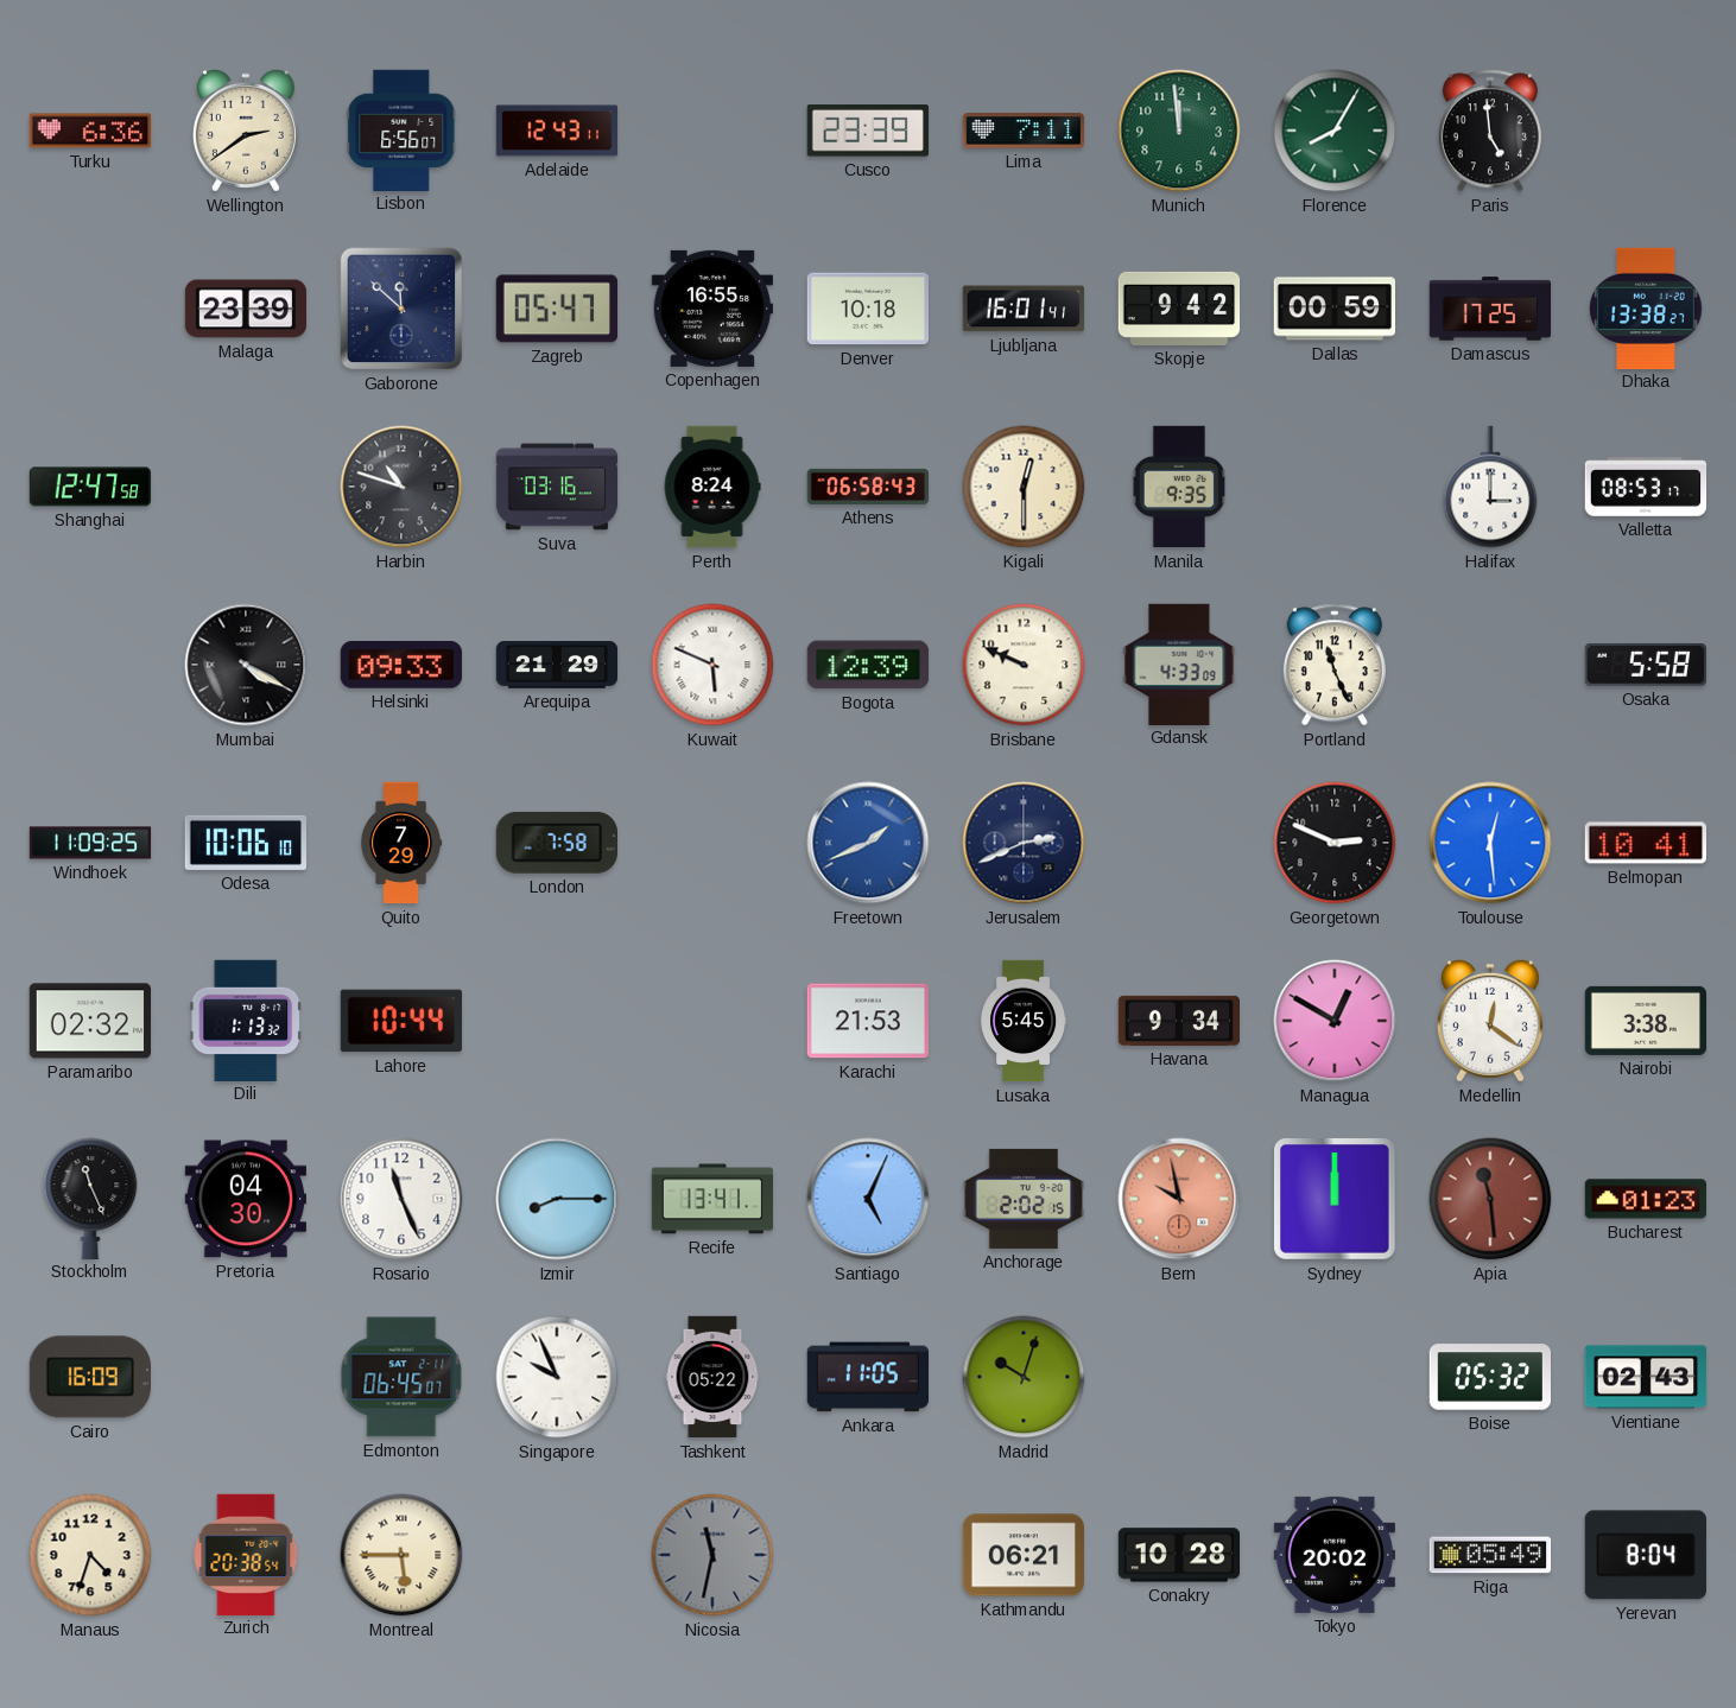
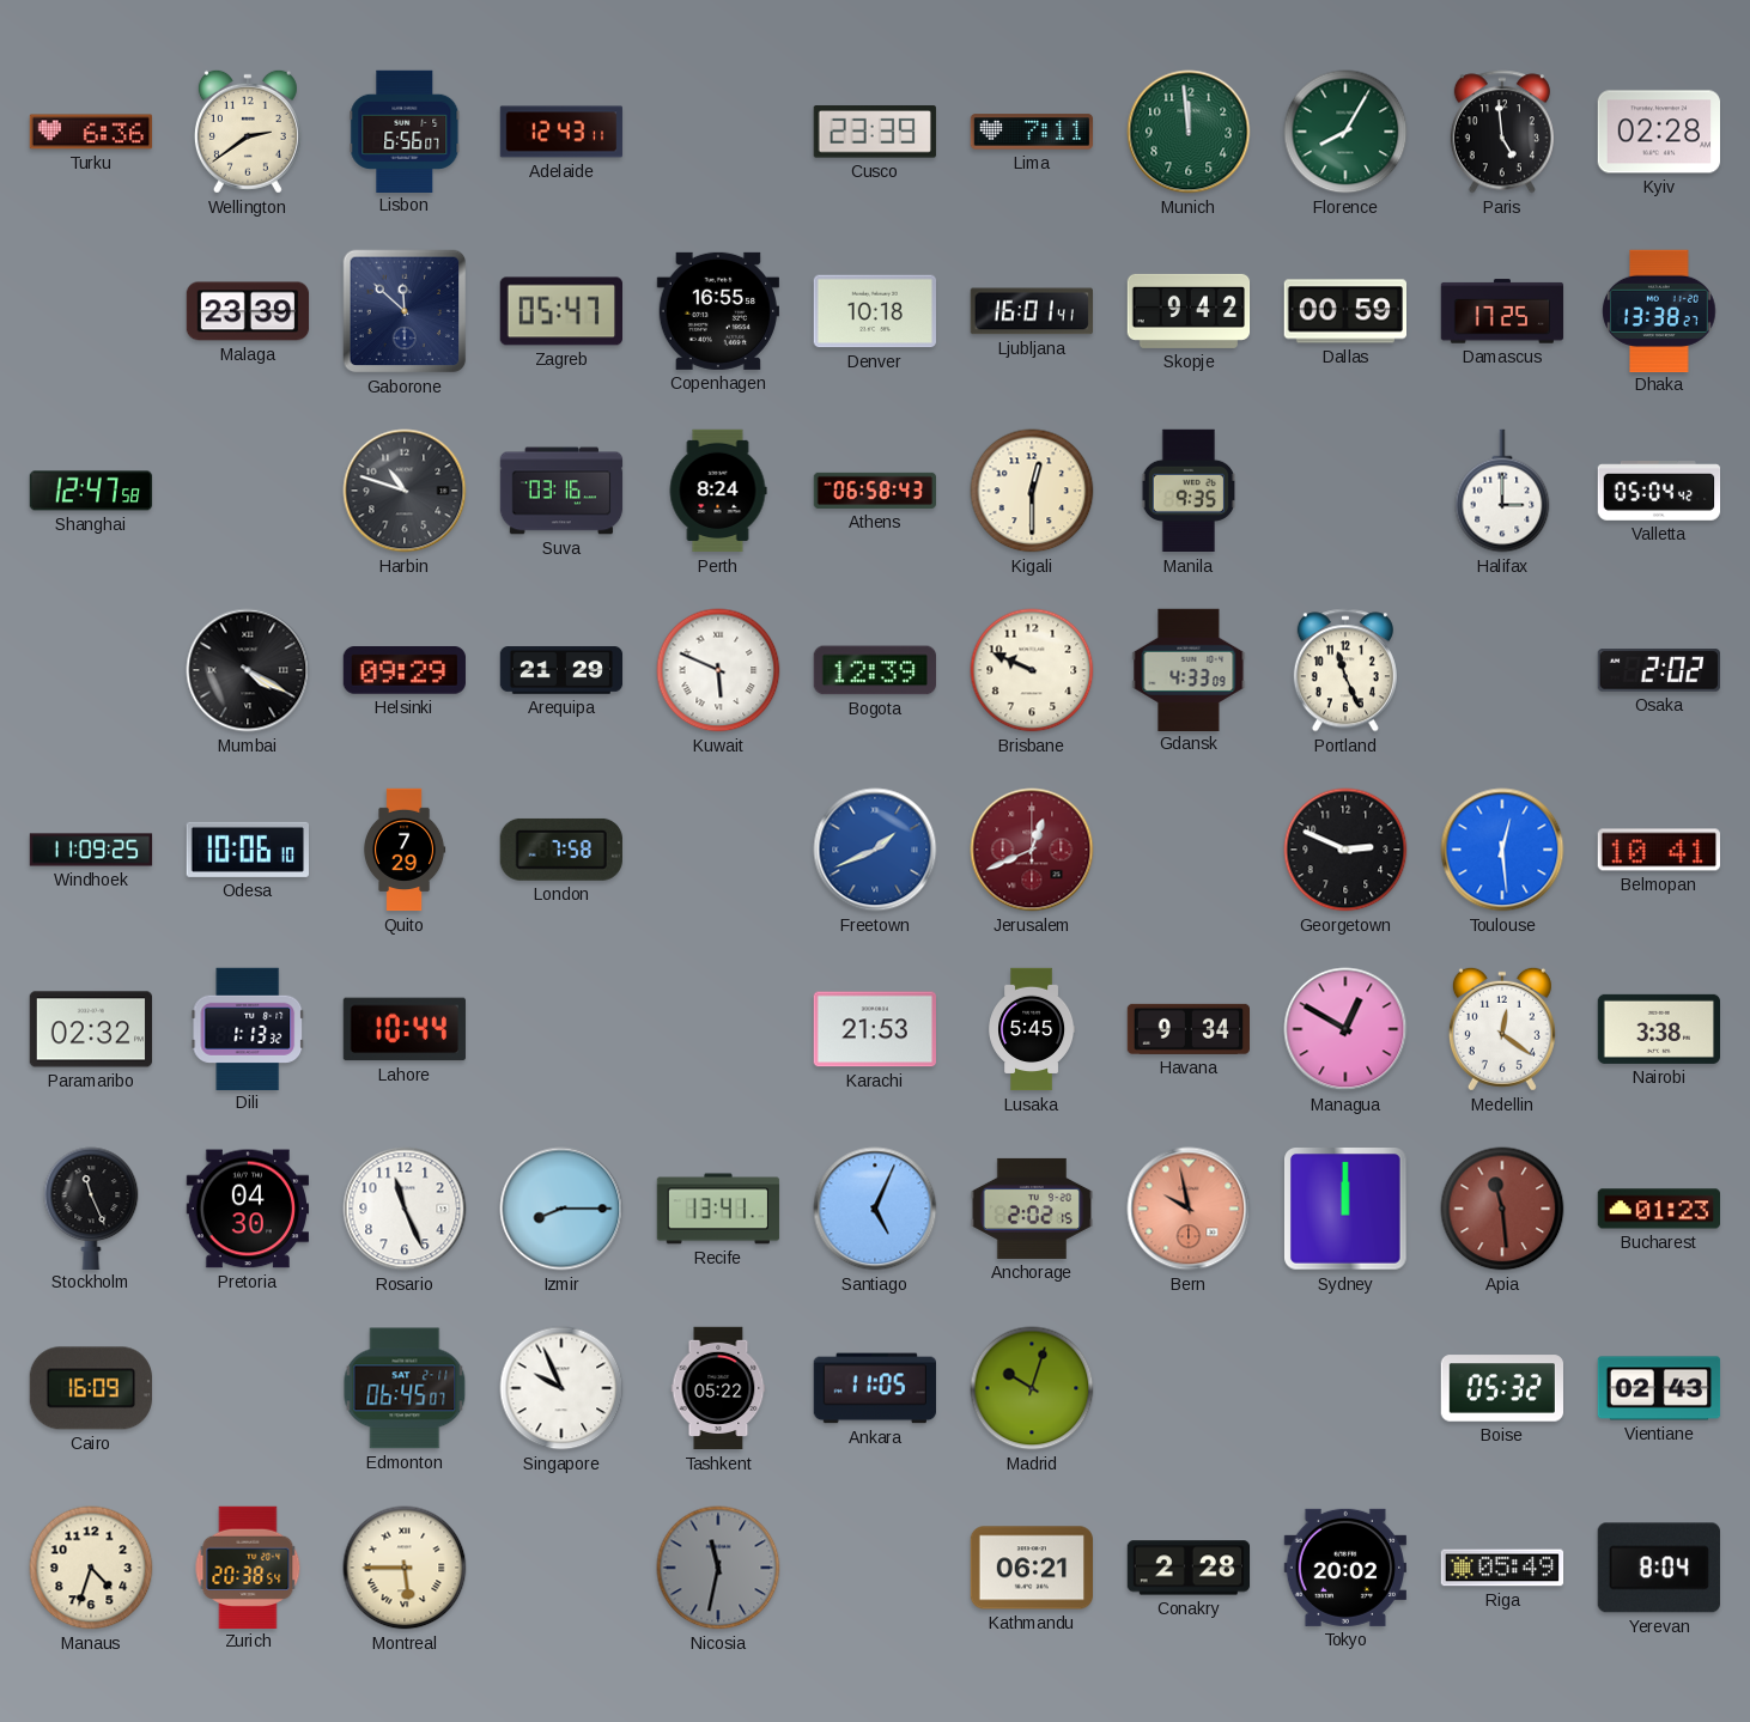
Kyiv: none -> 02:28
Valletta: 08:53 -> 05:04
Helsinki: 09:33 -> 09:29
Osaka: 5:58 -> 2:02
Jerusalem: 2:41 -> 12:41
Jerusalem dial: navy -> burgundy
Conakry: 10:28 -> 2:28
